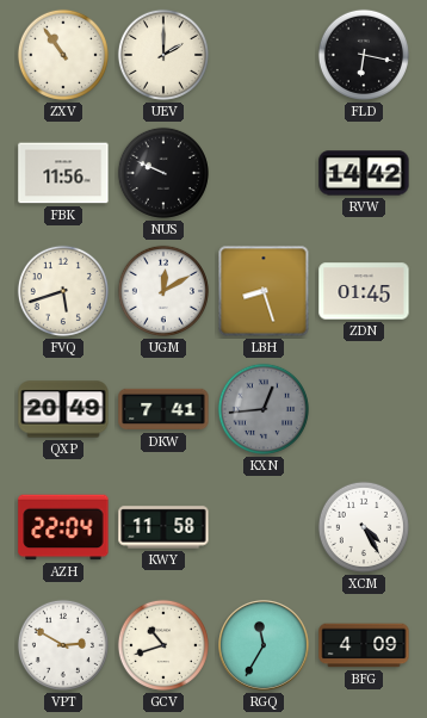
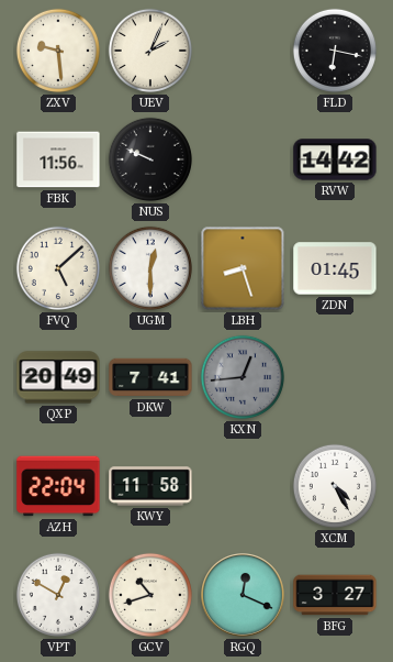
ZXV: 10:54 -> 9:29
UEV: 2:00 -> 2:04
FVQ: 5:42 -> 5:08
UGM: 12:10 -> 12:30
VPT: 2:50 -> 12:50
RGQ: 11:35 -> 12:19
BFG: 4:09 -> 3:27
